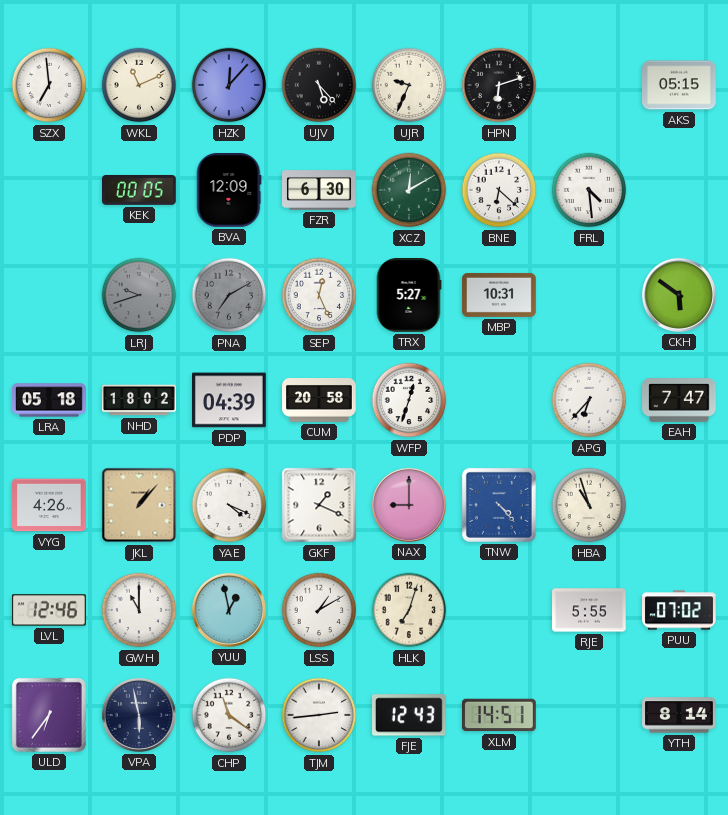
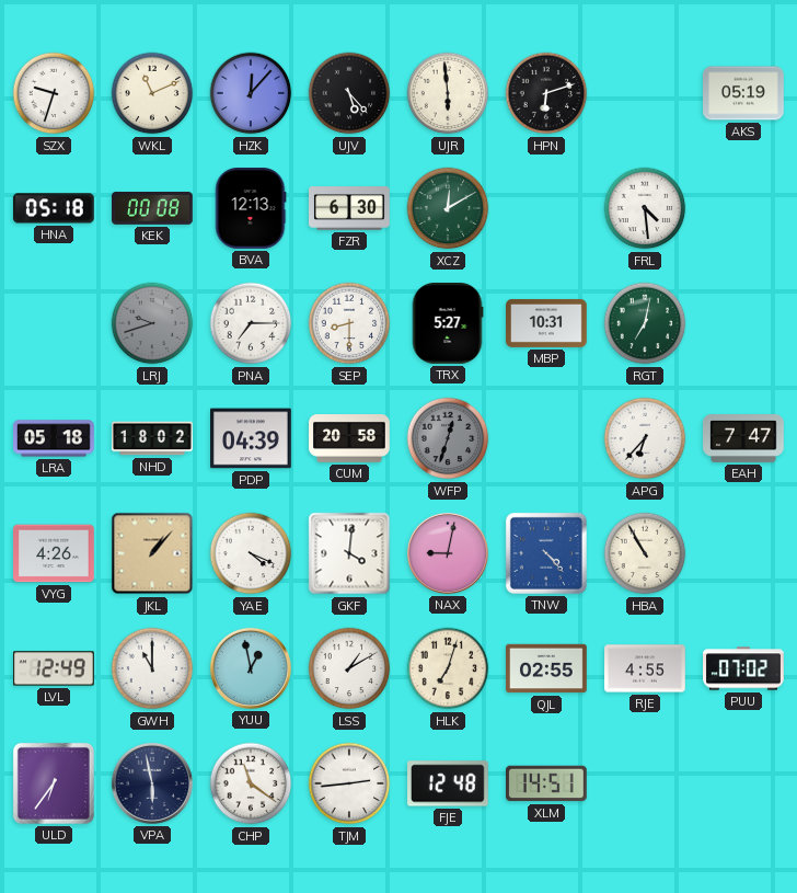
SZX: 6:59 -> 9:33
UJR: 9:34 -> 5:59
AKS: 05:15 -> 05:19
HNA: none -> 05:18
KEK: 00:05 -> 00:08
BVA: 12:09 -> 12:13
BNE: 6:22 -> none
PNA: 7:10 -> 7:15
PNA dial: grey -> white
SEP: 12:26 -> 8:30
RGT: none -> 7:02
CKH: 5:51 -> none
WFP dial: white -> grey
GKF: 1:19 -> 4:01
NAX: 9:00 -> 9:02
HBA: 10:57 -> 10:55
LVL: 12:46 -> 12:49
QJL: none -> 02:55
RJE: 5:55 -> 4:55
FJE: 12:43 -> 12:48
YTH: 8:14 -> none
